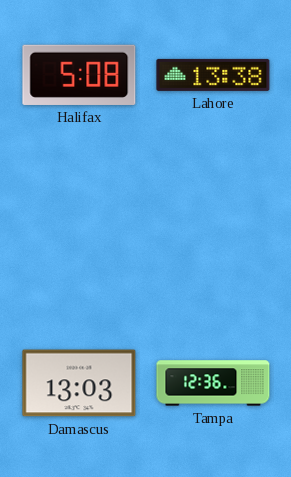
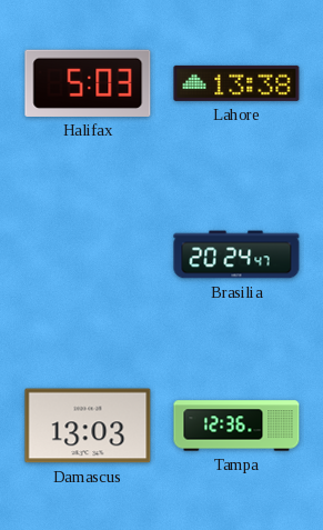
Halifax: 5:08 -> 5:03
Brasilia: none -> 20:24
